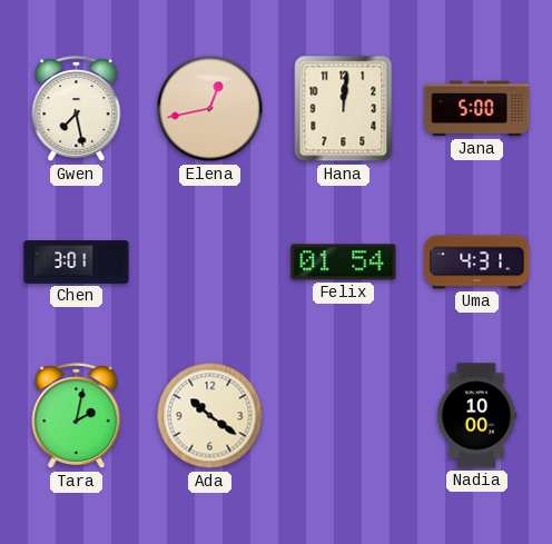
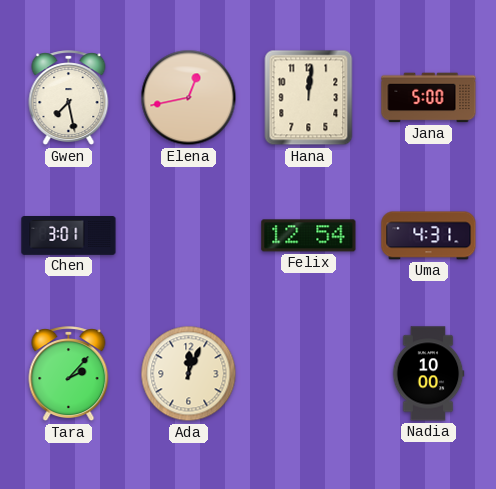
Felix: 01:54 -> 12:54
Tara: 2:02 -> 2:07
Ada: 10:21 -> 12:04
